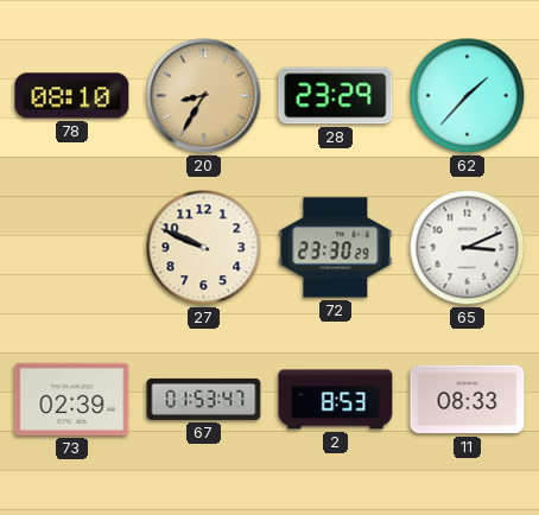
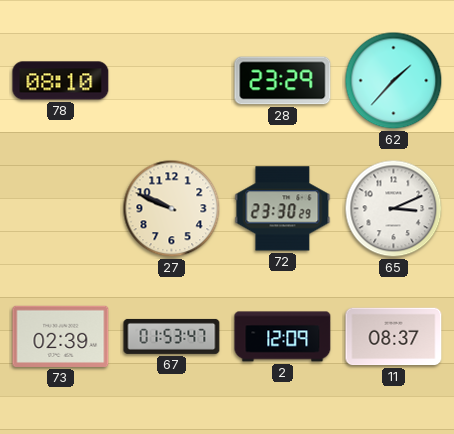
20: 8:35 -> none
2: 8:53 -> 12:09
11: 08:33 -> 08:37
